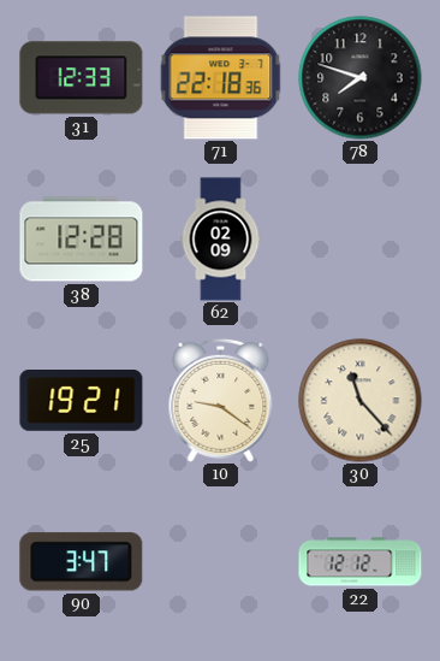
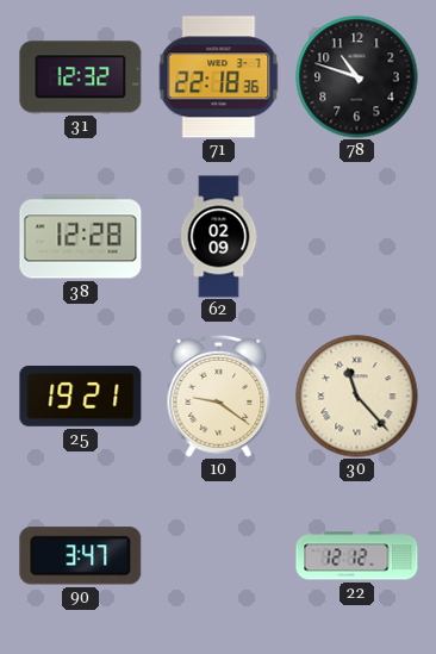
31: 12:33 -> 12:32
78: 7:48 -> 10:48
